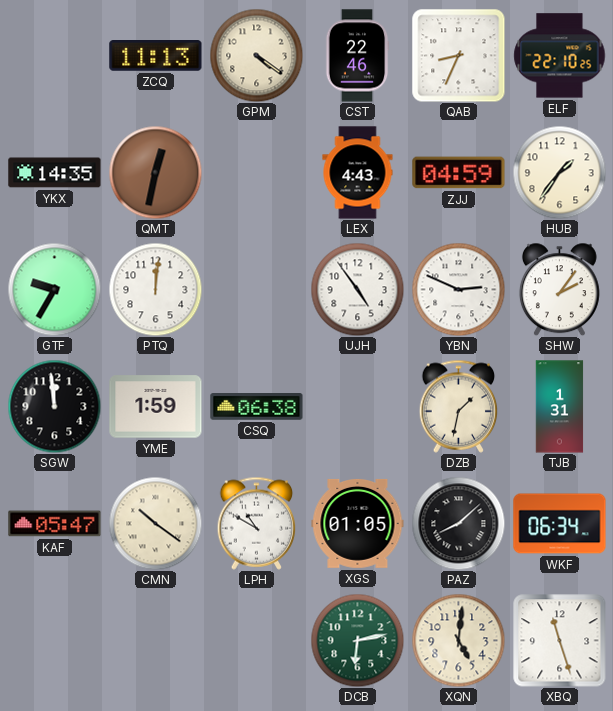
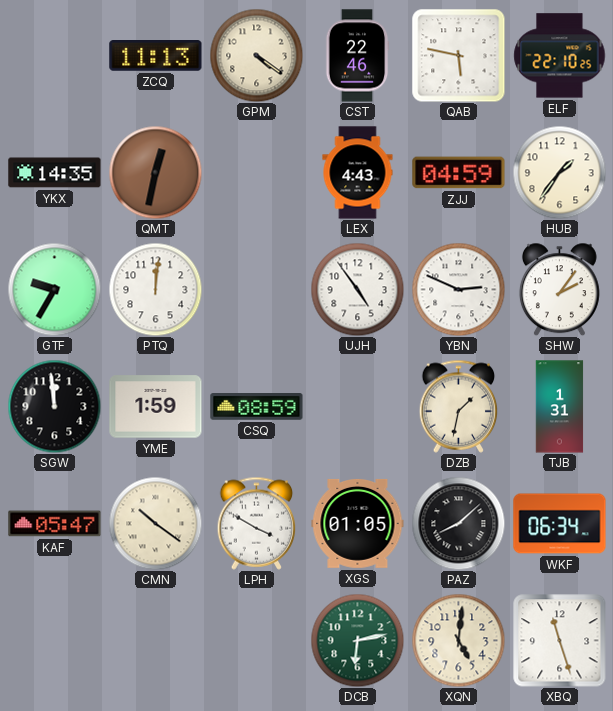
QAB: 8:34 -> 5:47
CSQ: 06:38 -> 08:59
LPH: 10:50 -> 3:50
